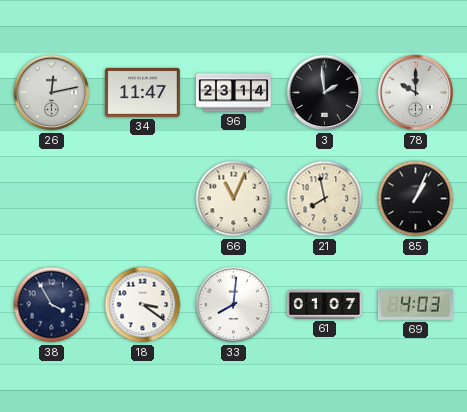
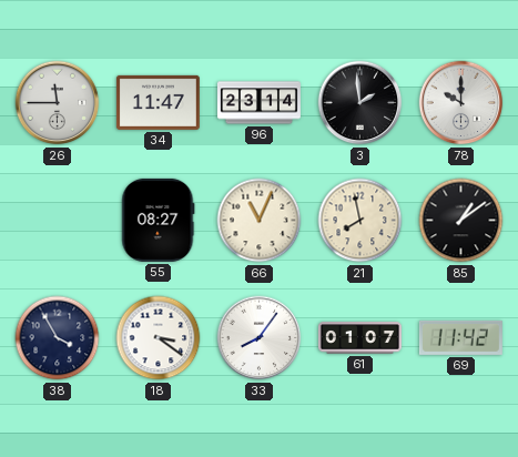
26: 12:13 -> 11:45
55: none -> 08:27
85: 1:04 -> 1:09
33: 8:01 -> 8:06
69: 4:03 -> 11:42
